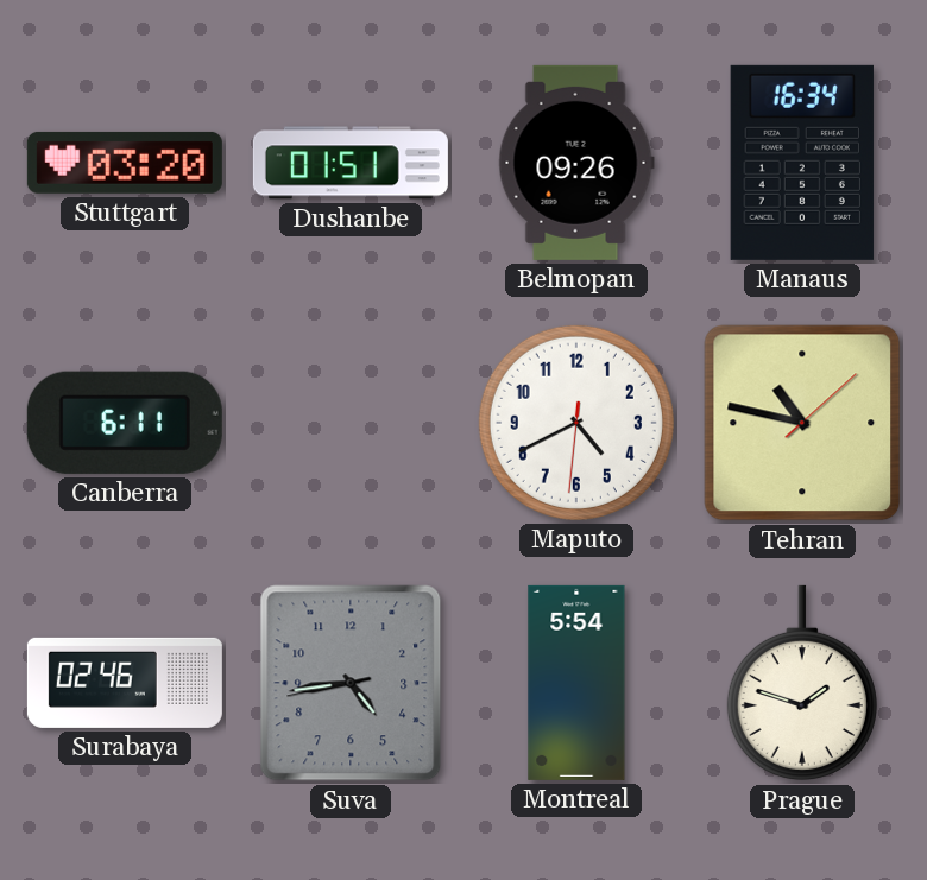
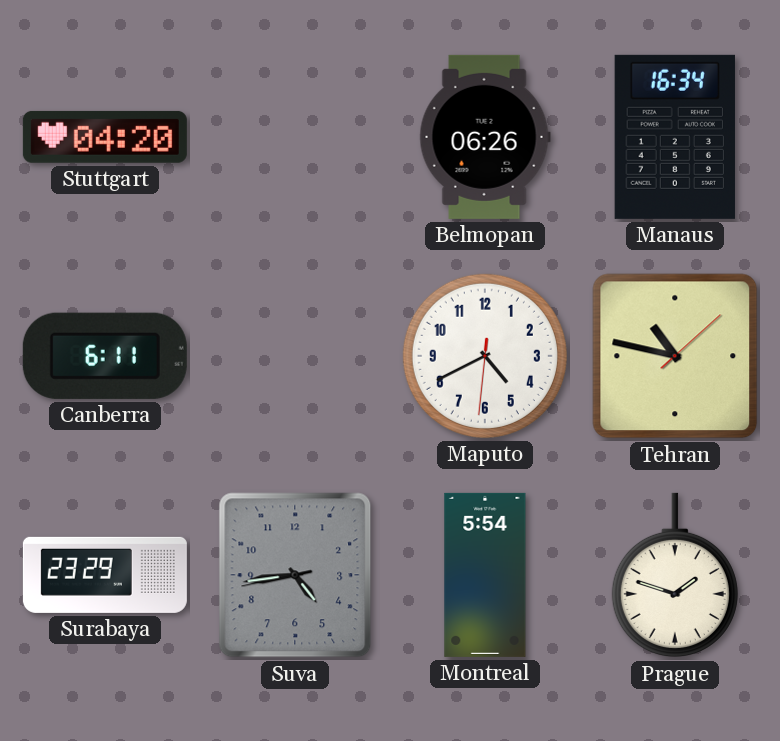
Stuttgart: 03:20 -> 04:20
Dushanbe: 01:51 -> none
Belmopan: 09:26 -> 06:26
Surabaya: 02:46 -> 23:29
